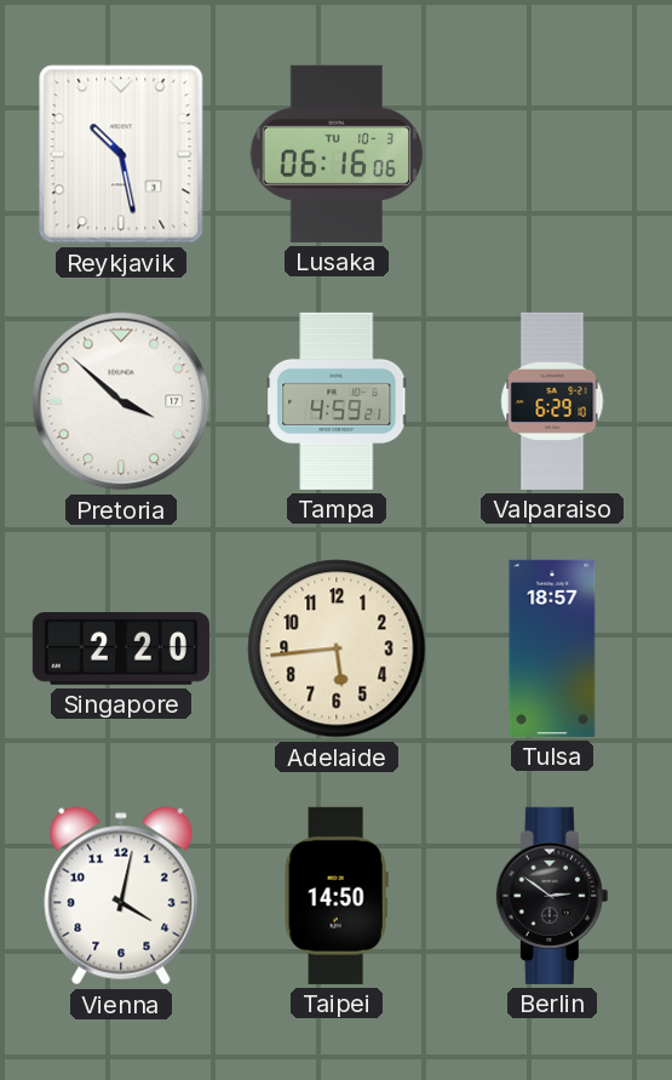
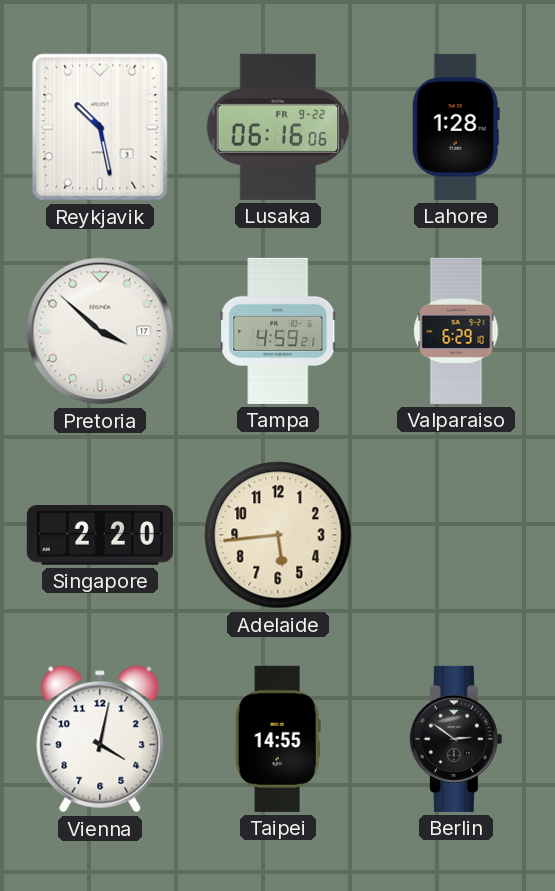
Lusaka date: TU 10-3 -> FR 9-22
Lahore: none -> 1:28
Tulsa: 18:57 -> none
Taipei: 14:50 -> 14:55
